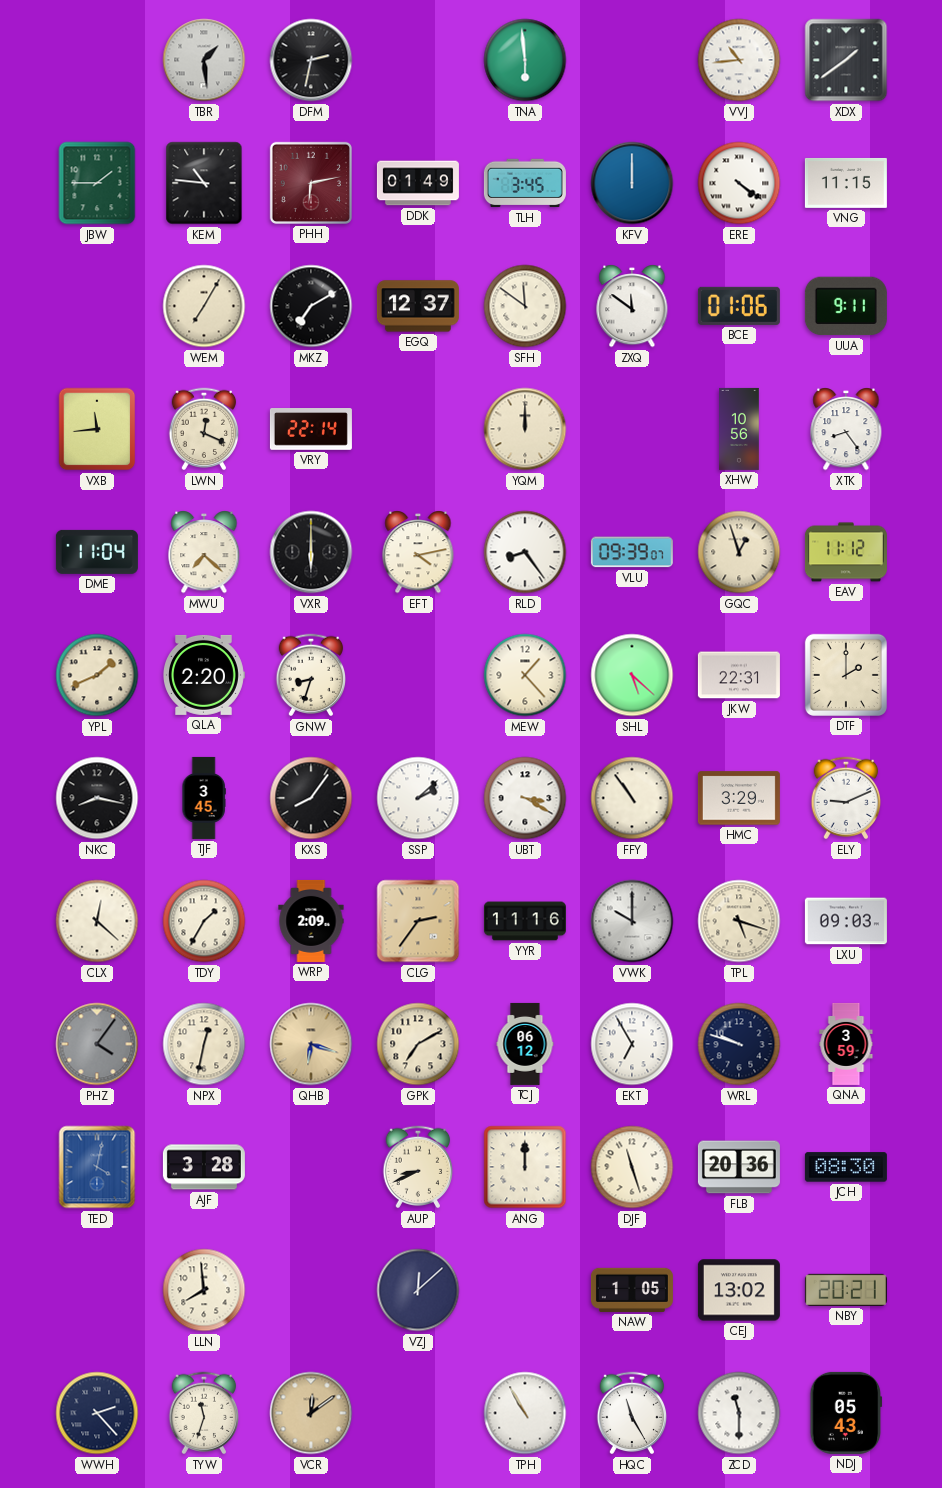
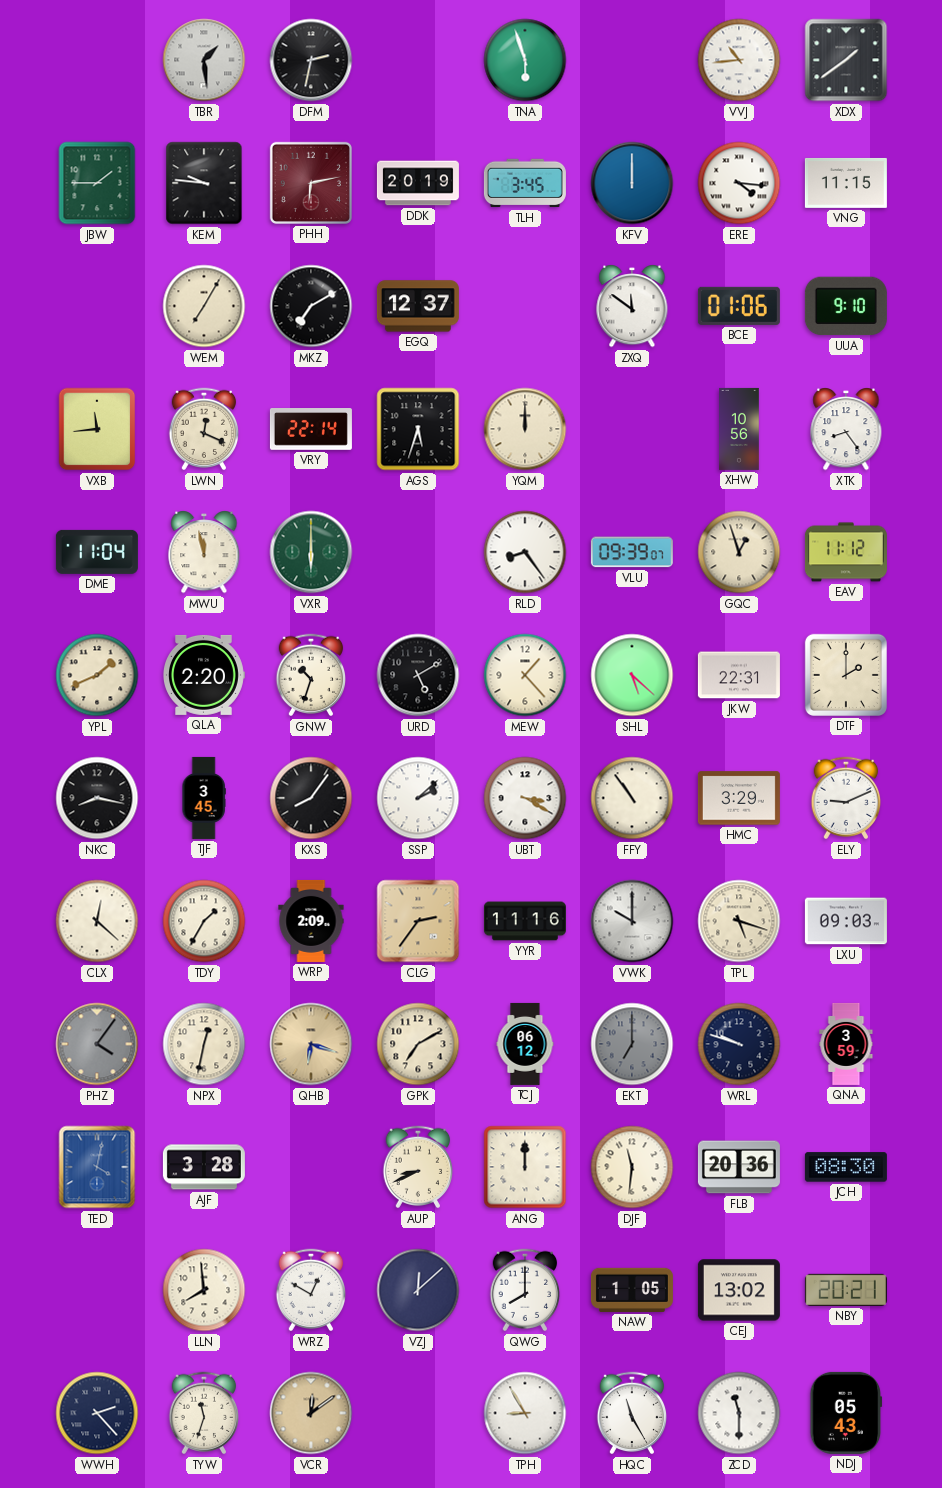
TNA: 5:59 -> 5:57
KEM: 10:46 -> 9:46
DDK: 01:49 -> 20:19
ERE: 4:21 -> 4:16
SFH: 11:51 -> none
UUA: 9:11 -> 9:10
AGS: none -> 5:33
MWU: 7:22 -> 11:58
VXR dial: black -> green
EFT: 4:13 -> none
GNW: 8:33 -> 10:33
URD: none -> 5:10
EKT: 6:55 -> 7:00
EKT dial: white -> grey
DJF: 11:27 -> 11:31
WRZ: none -> 12:50
QWG: none -> 8:00
TPH: 10:55 -> 8:55
